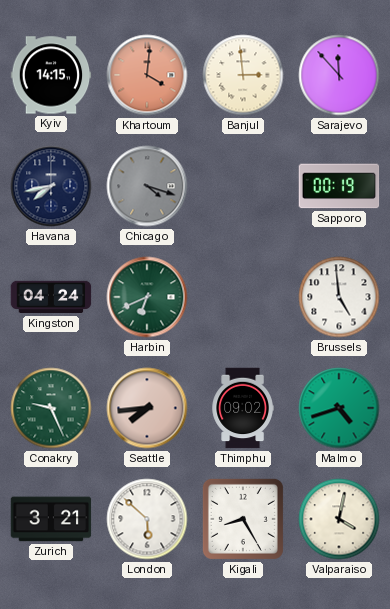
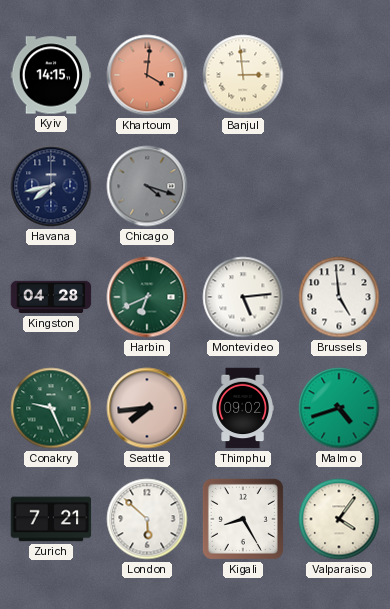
Sarajevo: 11:53 -> none
Sapporo: 00:19 -> none
Kingston: 04:24 -> 04:28
Montevideo: none -> 5:14
Zurich: 3:21 -> 7:21
Valparaiso: 4:02 -> 4:06
